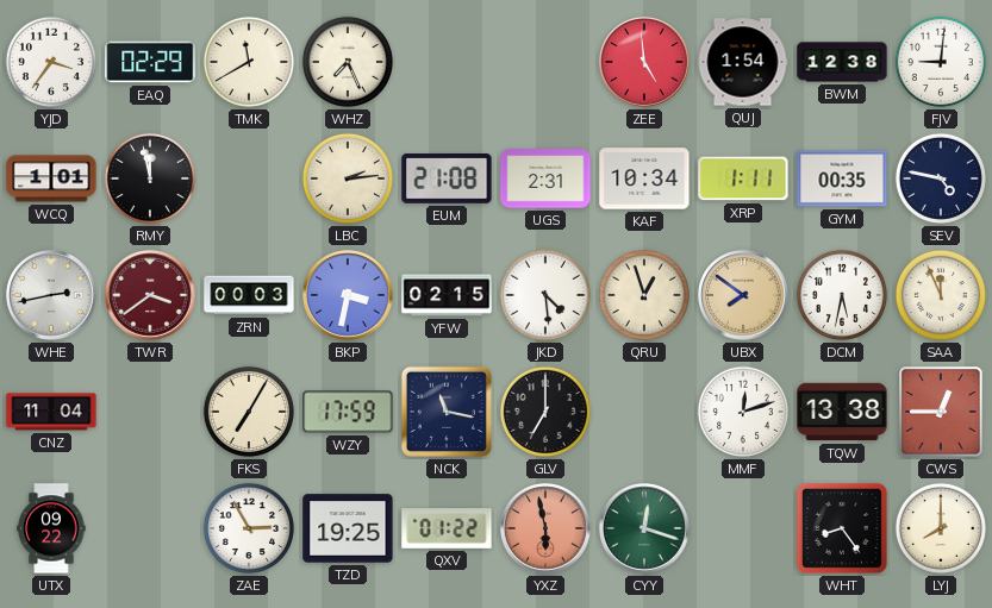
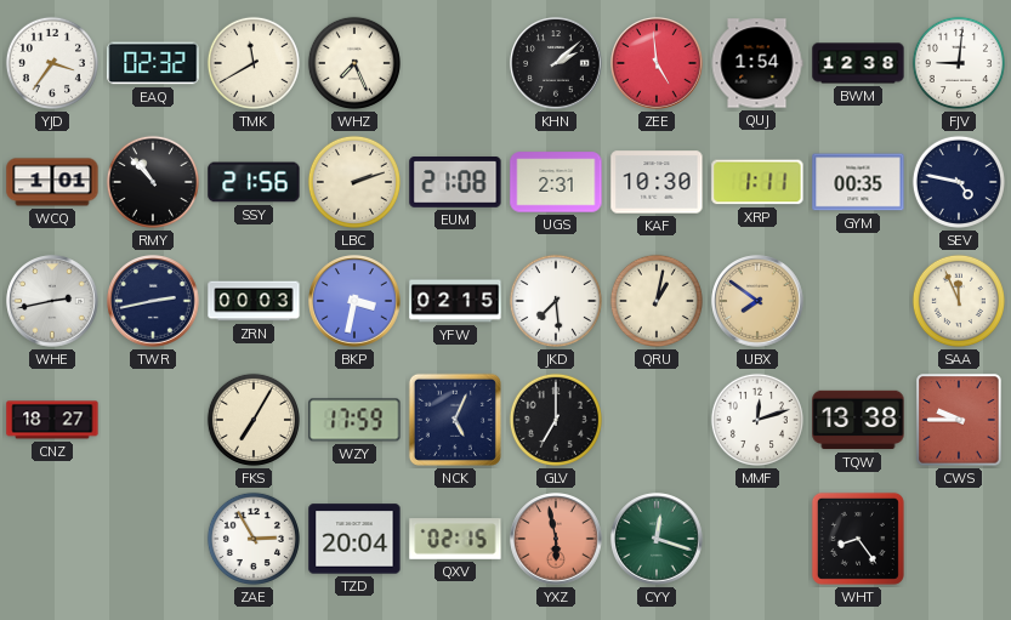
EAQ: 02:29 -> 02:32
KHN: none -> 2:08
RMY: 11:58 -> 10:53
SSY: none -> 21:56
LBC: 2:14 -> 2:12
KAF: 10:34 -> 10:30
TWR: 3:39 -> 2:43
TWR dial: burgundy -> navy
JKD: 4:29 -> 7:29
QRU: 12:57 -> 1:02
DCM: 5:32 -> none
CNZ: 11:04 -> 18:27
NCK: 11:17 -> 5:04
CWS: 12:45 -> 9:45
UTX: 09:22 -> none
TZD: 19:25 -> 20:04
QXV: 01:22 -> 02:15
LYJ: 8:00 -> none
